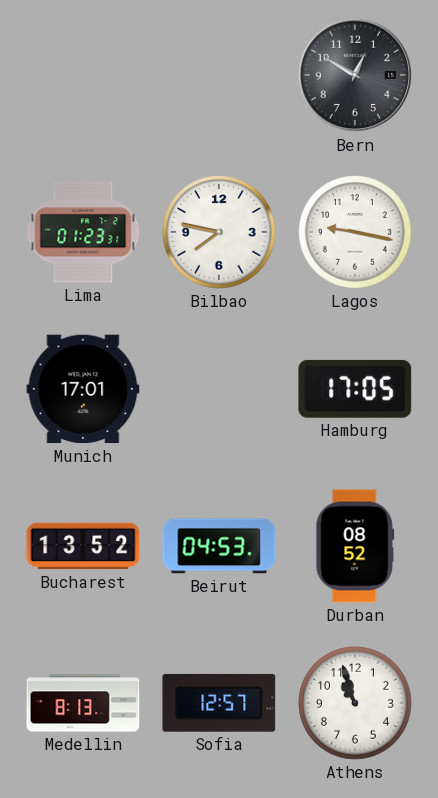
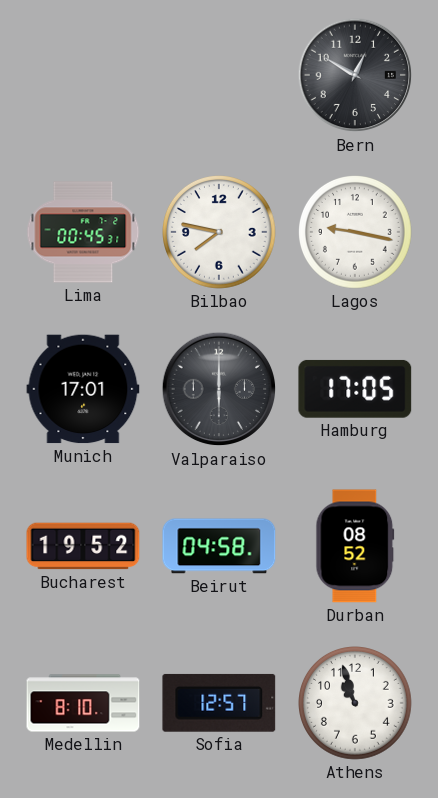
Lima: 01:23 -> 00:45
Valparaiso: none -> 6:00
Bucharest: 13:52 -> 19:52
Beirut: 04:53 -> 04:58
Medellin: 8:13 -> 8:10
